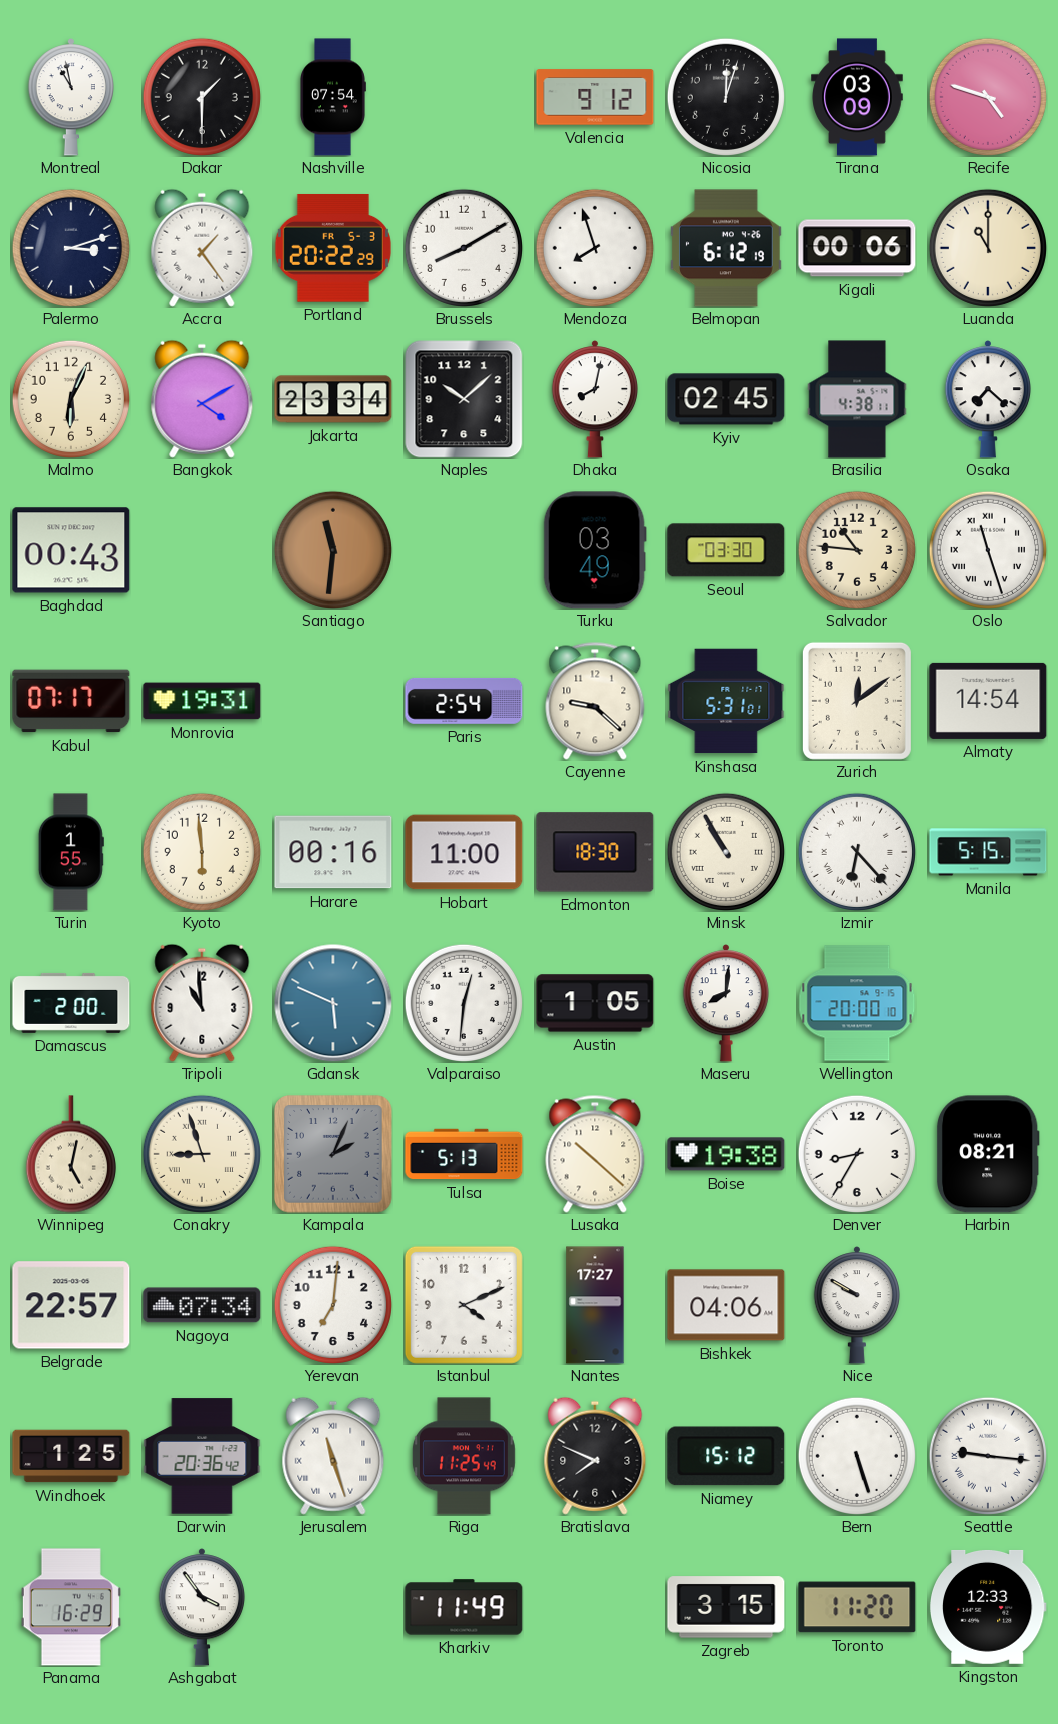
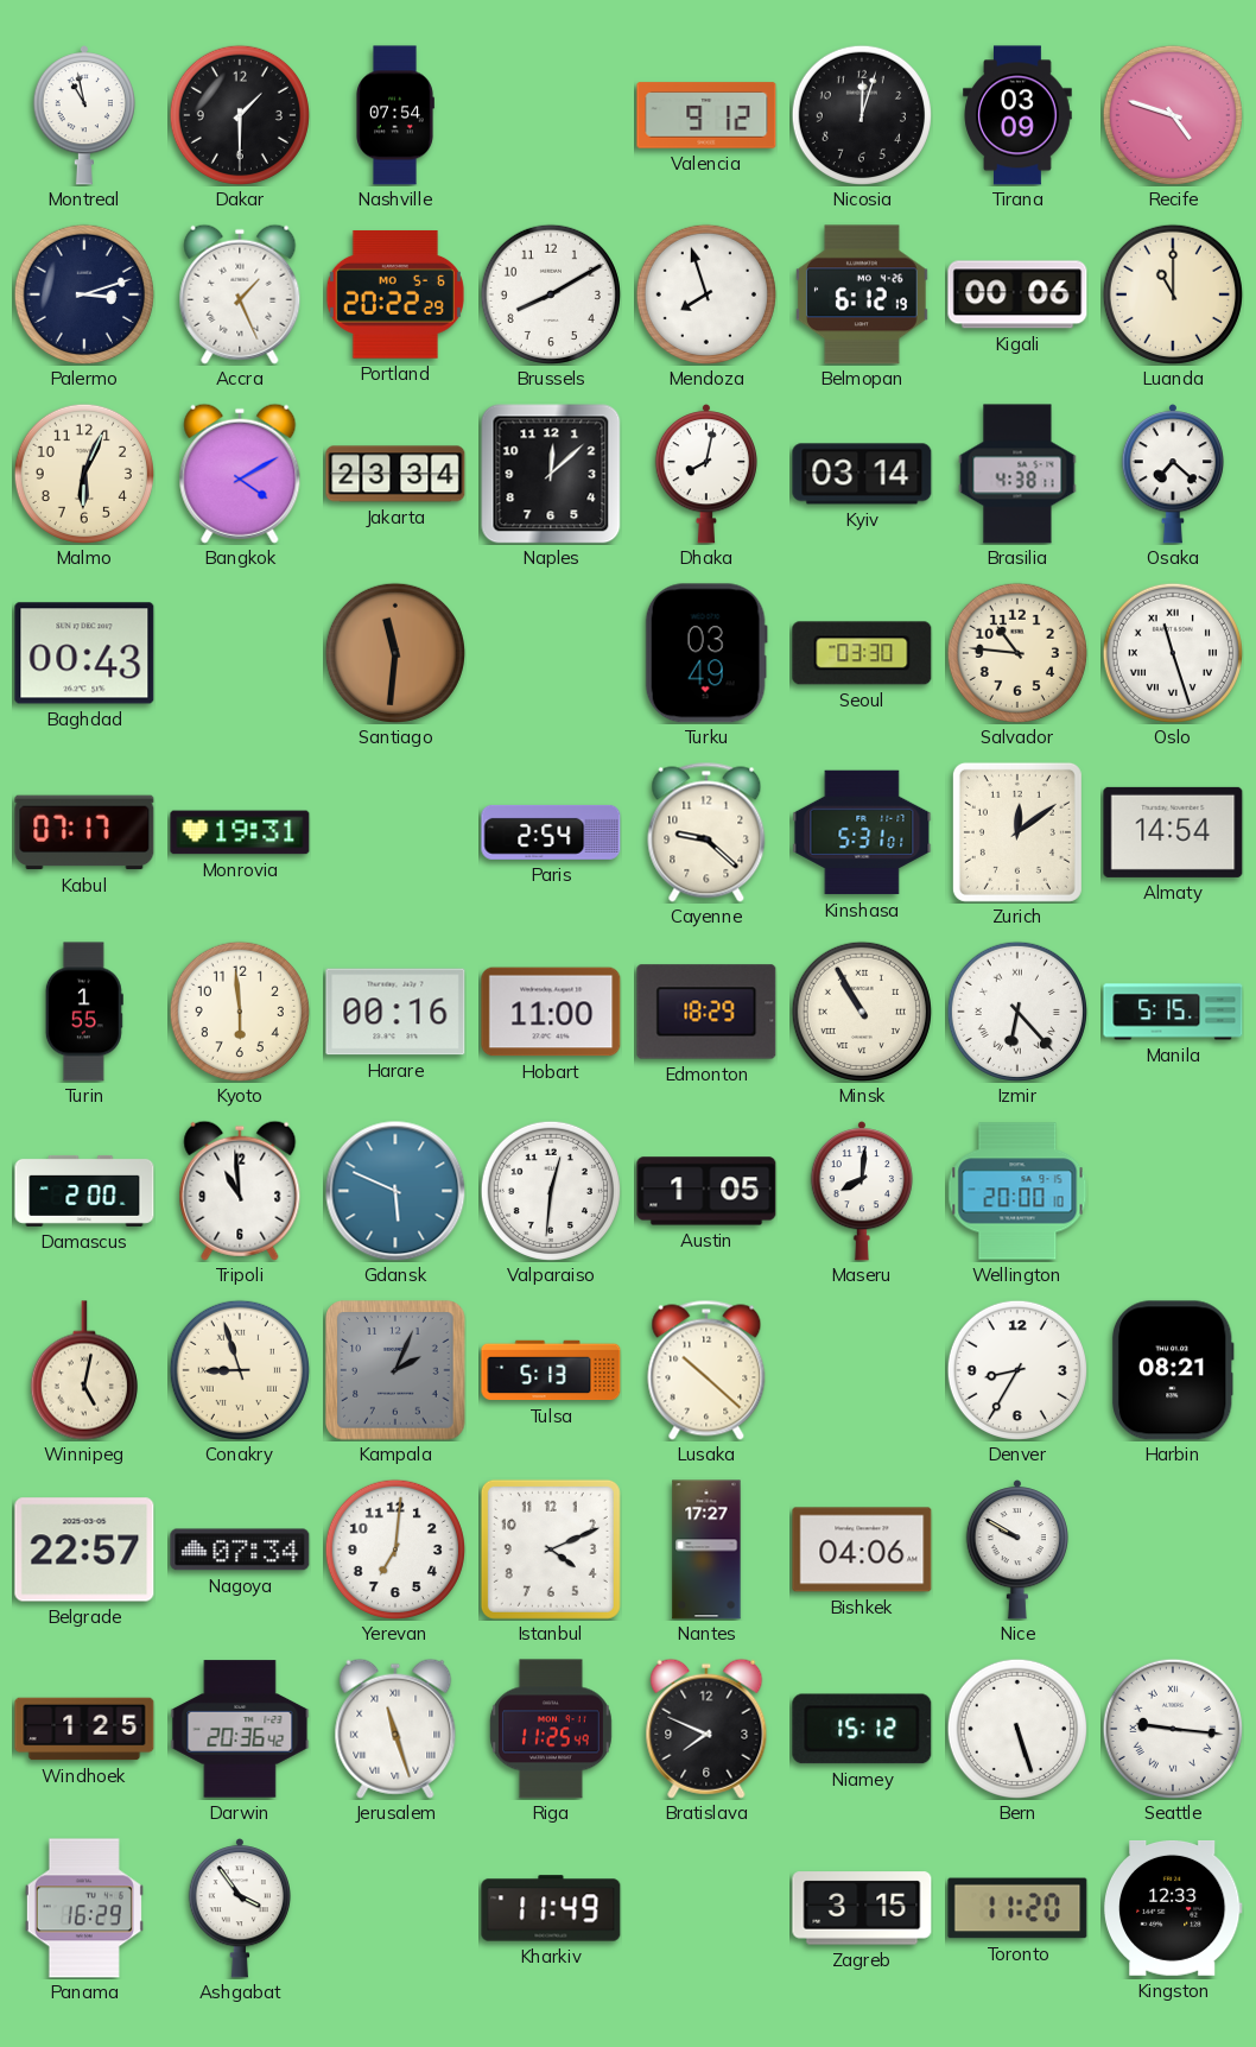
Accra: 1:24 -> 1:26
Portland date: FR 5-3 -> MO 5-6
Naples: 10:08 -> 12:08
Kyiv: 02:45 -> 03:14
Edmonton: 18:30 -> 18:29
Boise: 19:38 -> none
